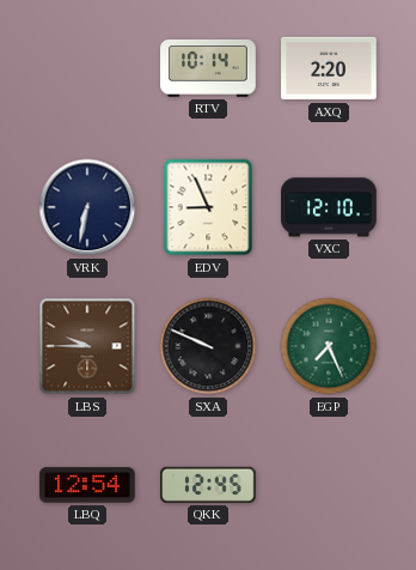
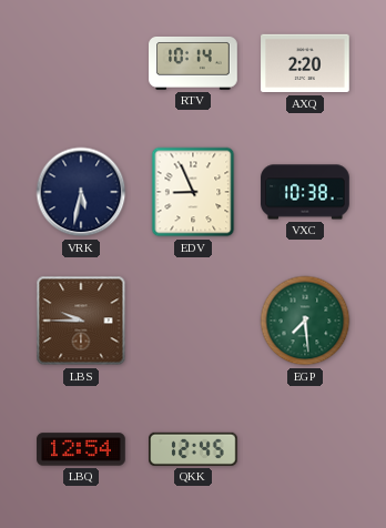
VRK: 6:32 -> 5:32
VXC: 12:10 -> 10:38
SXA: 9:49 -> none
EGP: 7:26 -> 7:29
